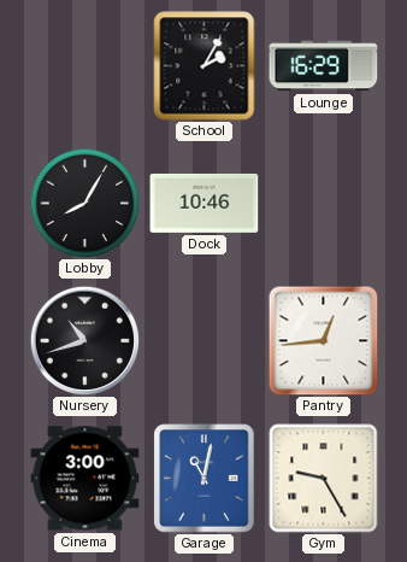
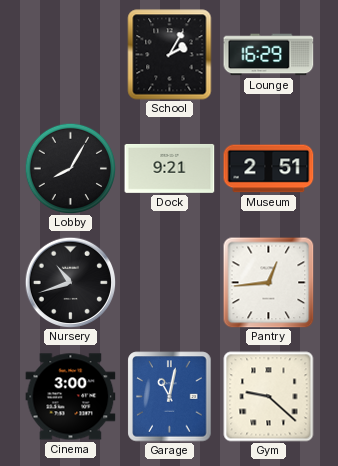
Dock: 10:46 -> 9:21
Museum: none -> 2:51
Gym: 9:25 -> 9:22
